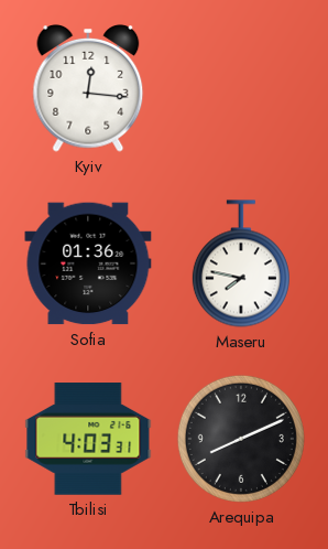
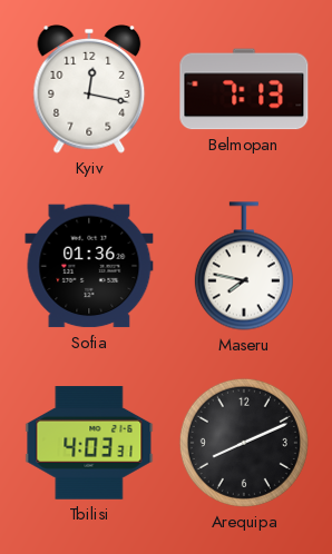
Kyiv: 12:16 -> 12:17
Belmopan: none -> 7:13
